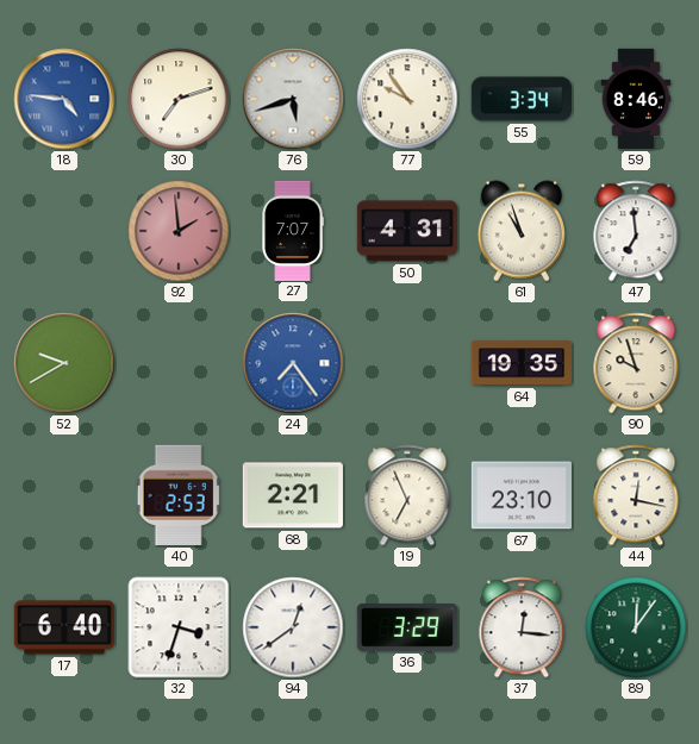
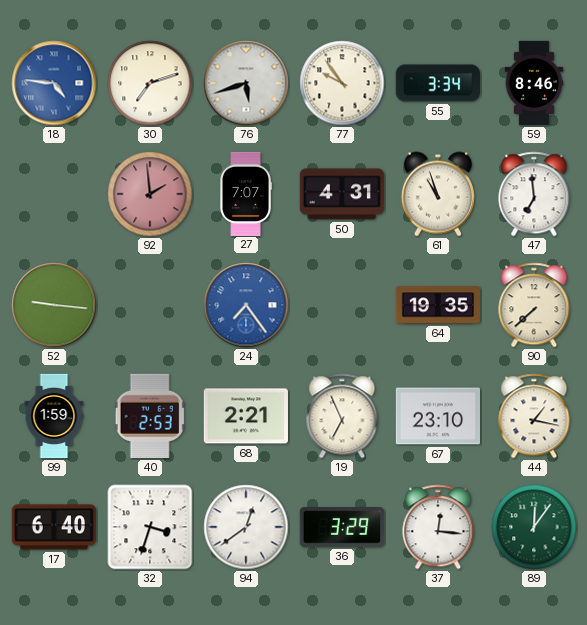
52: 9:40 -> 9:16
90: 9:57 -> 7:38
99: none -> 1:59
44: 12:17 -> 1:17
